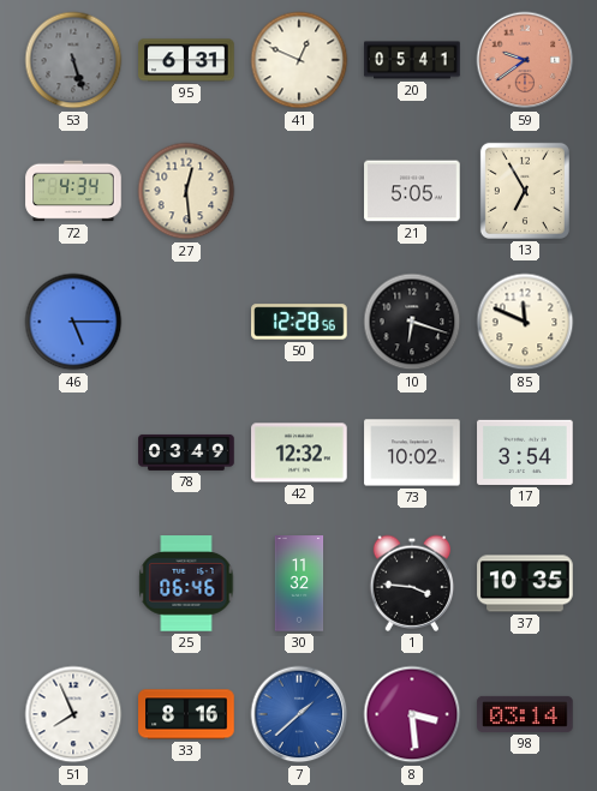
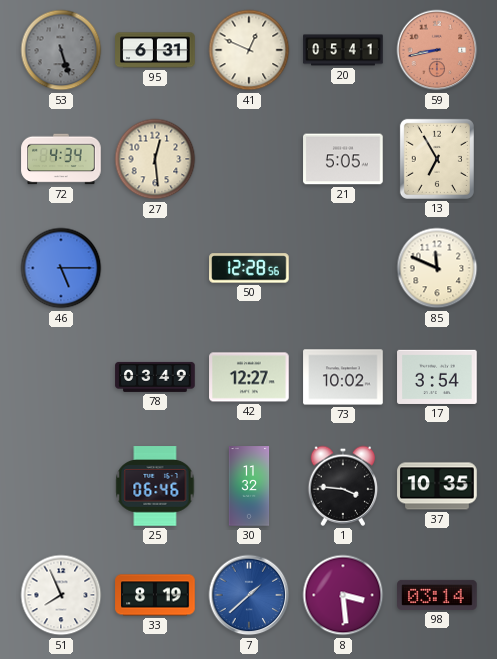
59: 9:39 -> 8:43
10: 6:18 -> none
42: 12:32 -> 12:27
33: 8:16 -> 8:19
